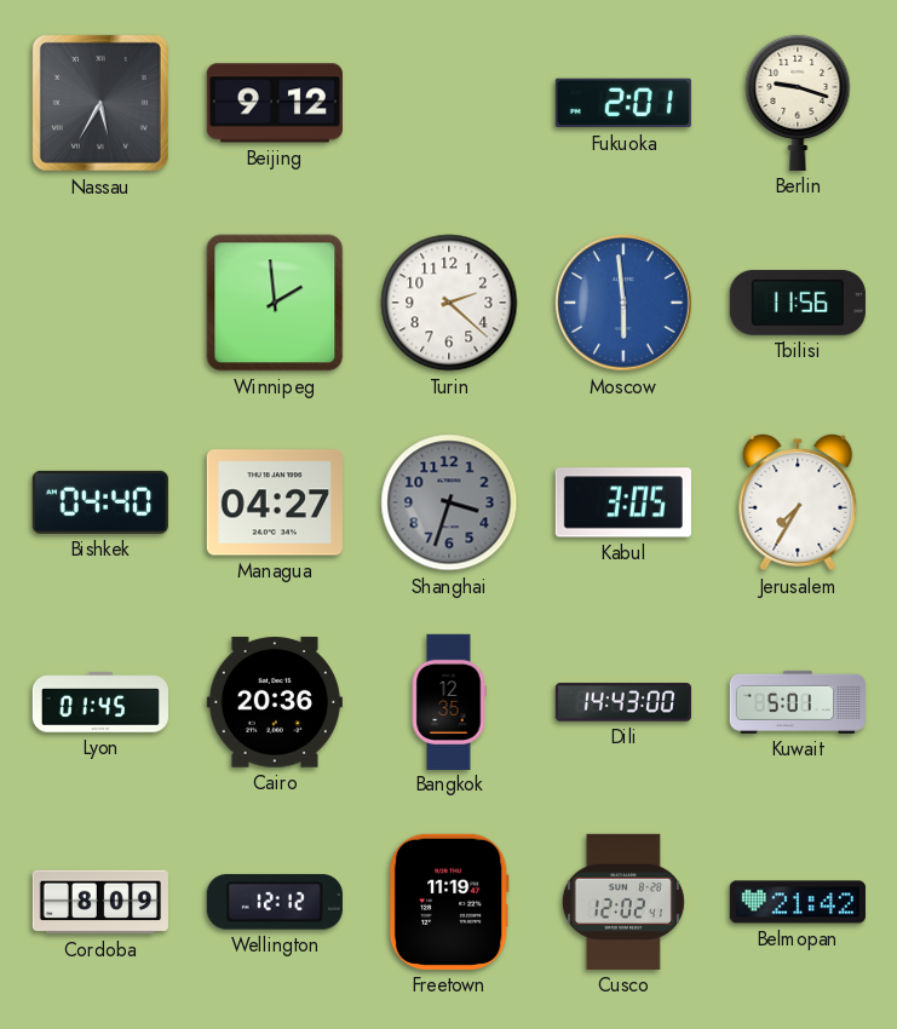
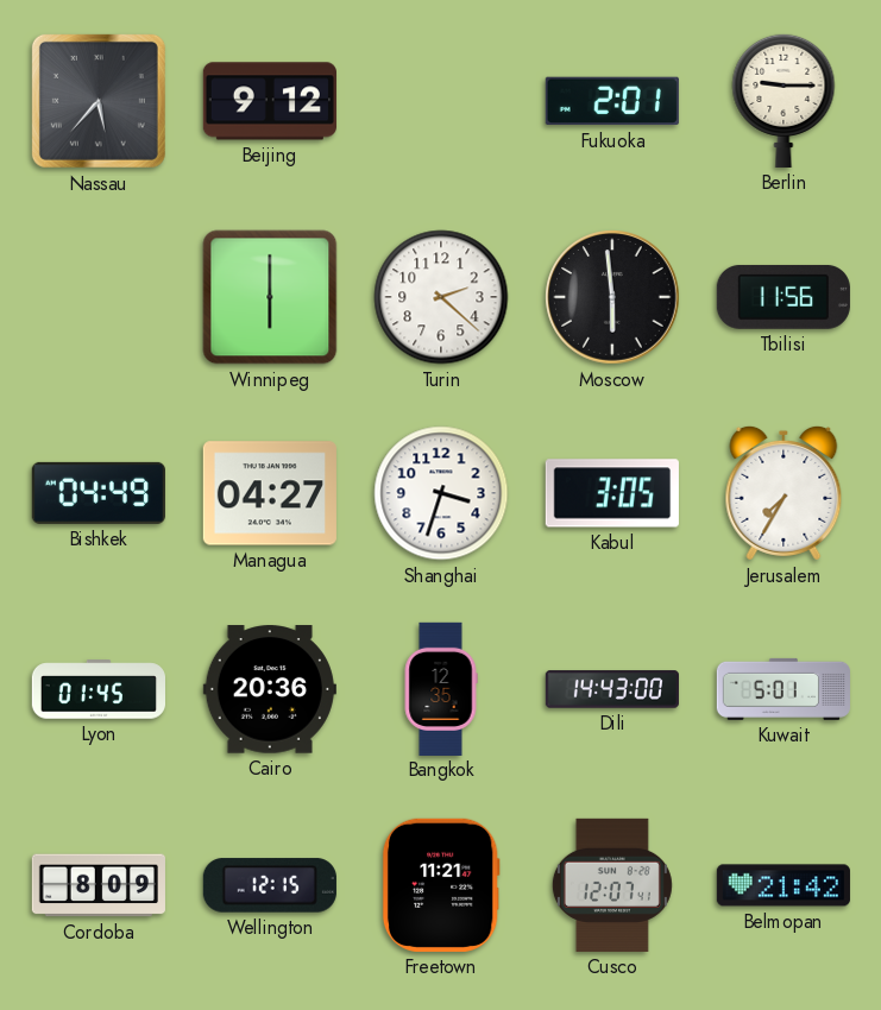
Nassau: 5:35 -> 5:37
Berlin: 9:18 -> 9:15
Winnipeg: 1:59 -> 6:00
Moscow dial: blue -> black
Bishkek: 04:40 -> 04:49
Shanghai dial: grey -> white
Wellington: 12:12 -> 12:15
Freetown: 11:19 -> 11:21
Cusco: 12:02 -> 12:07
